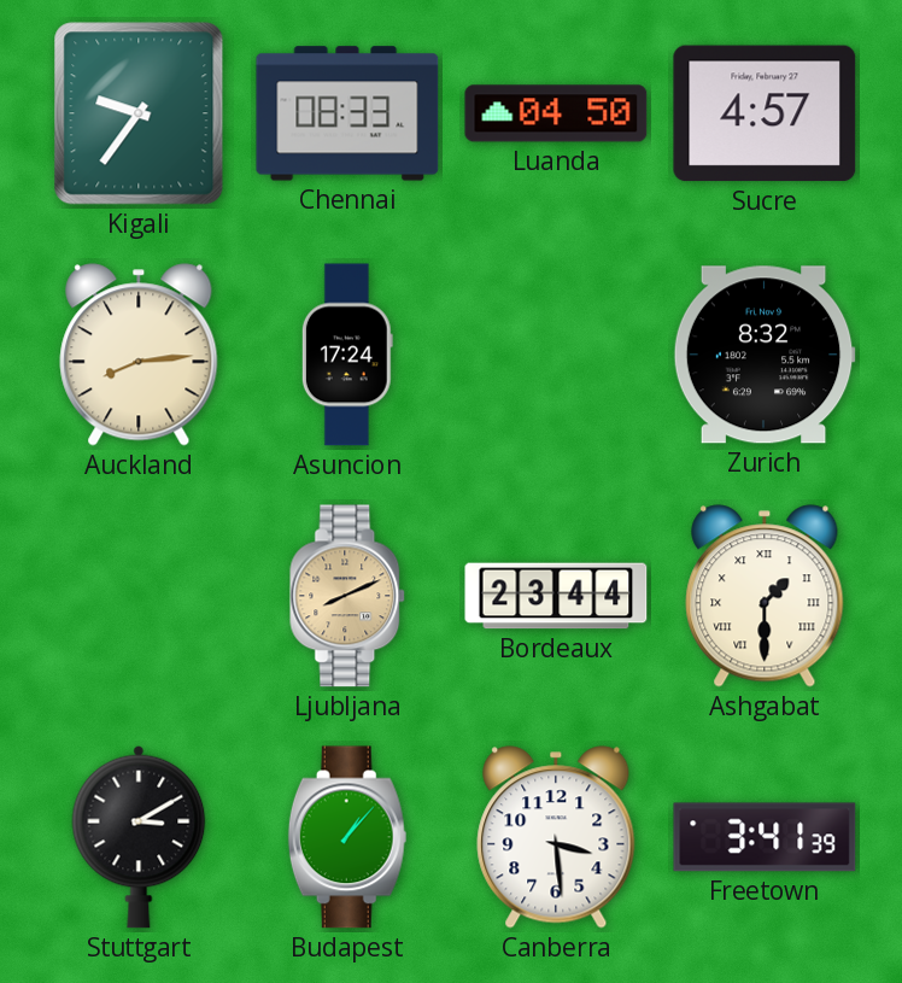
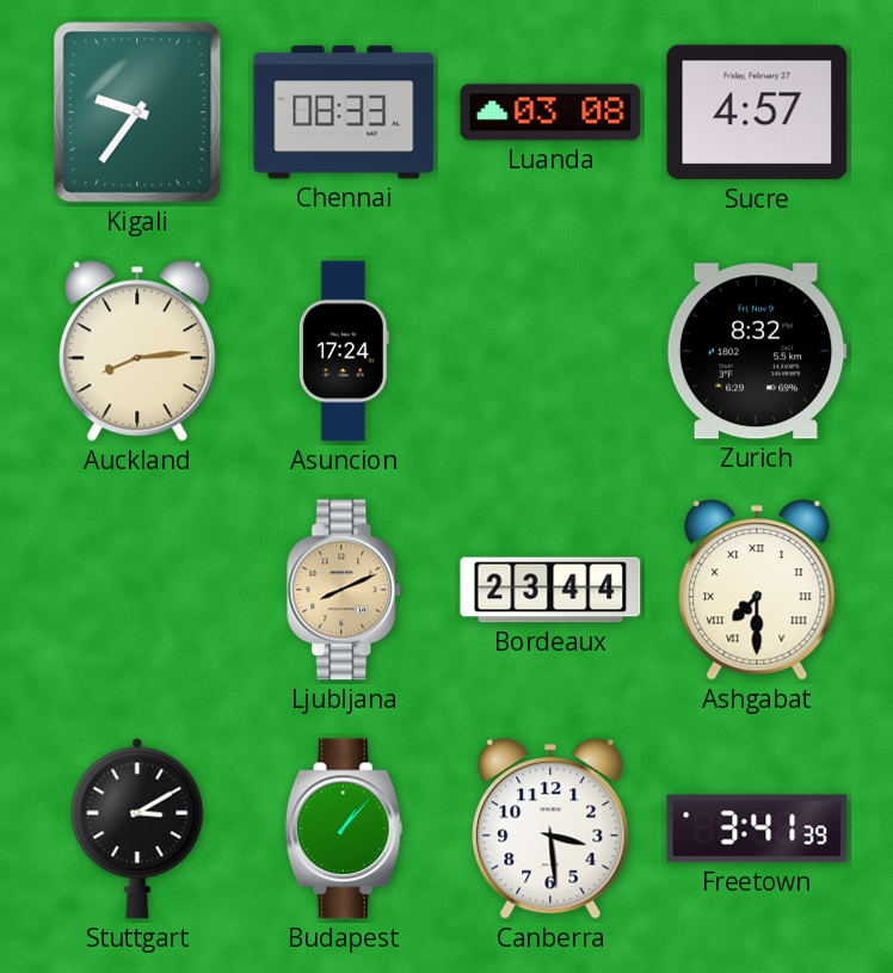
Luanda: 04:50 -> 03:08
Ashgabat: 1:30 -> 7:30
